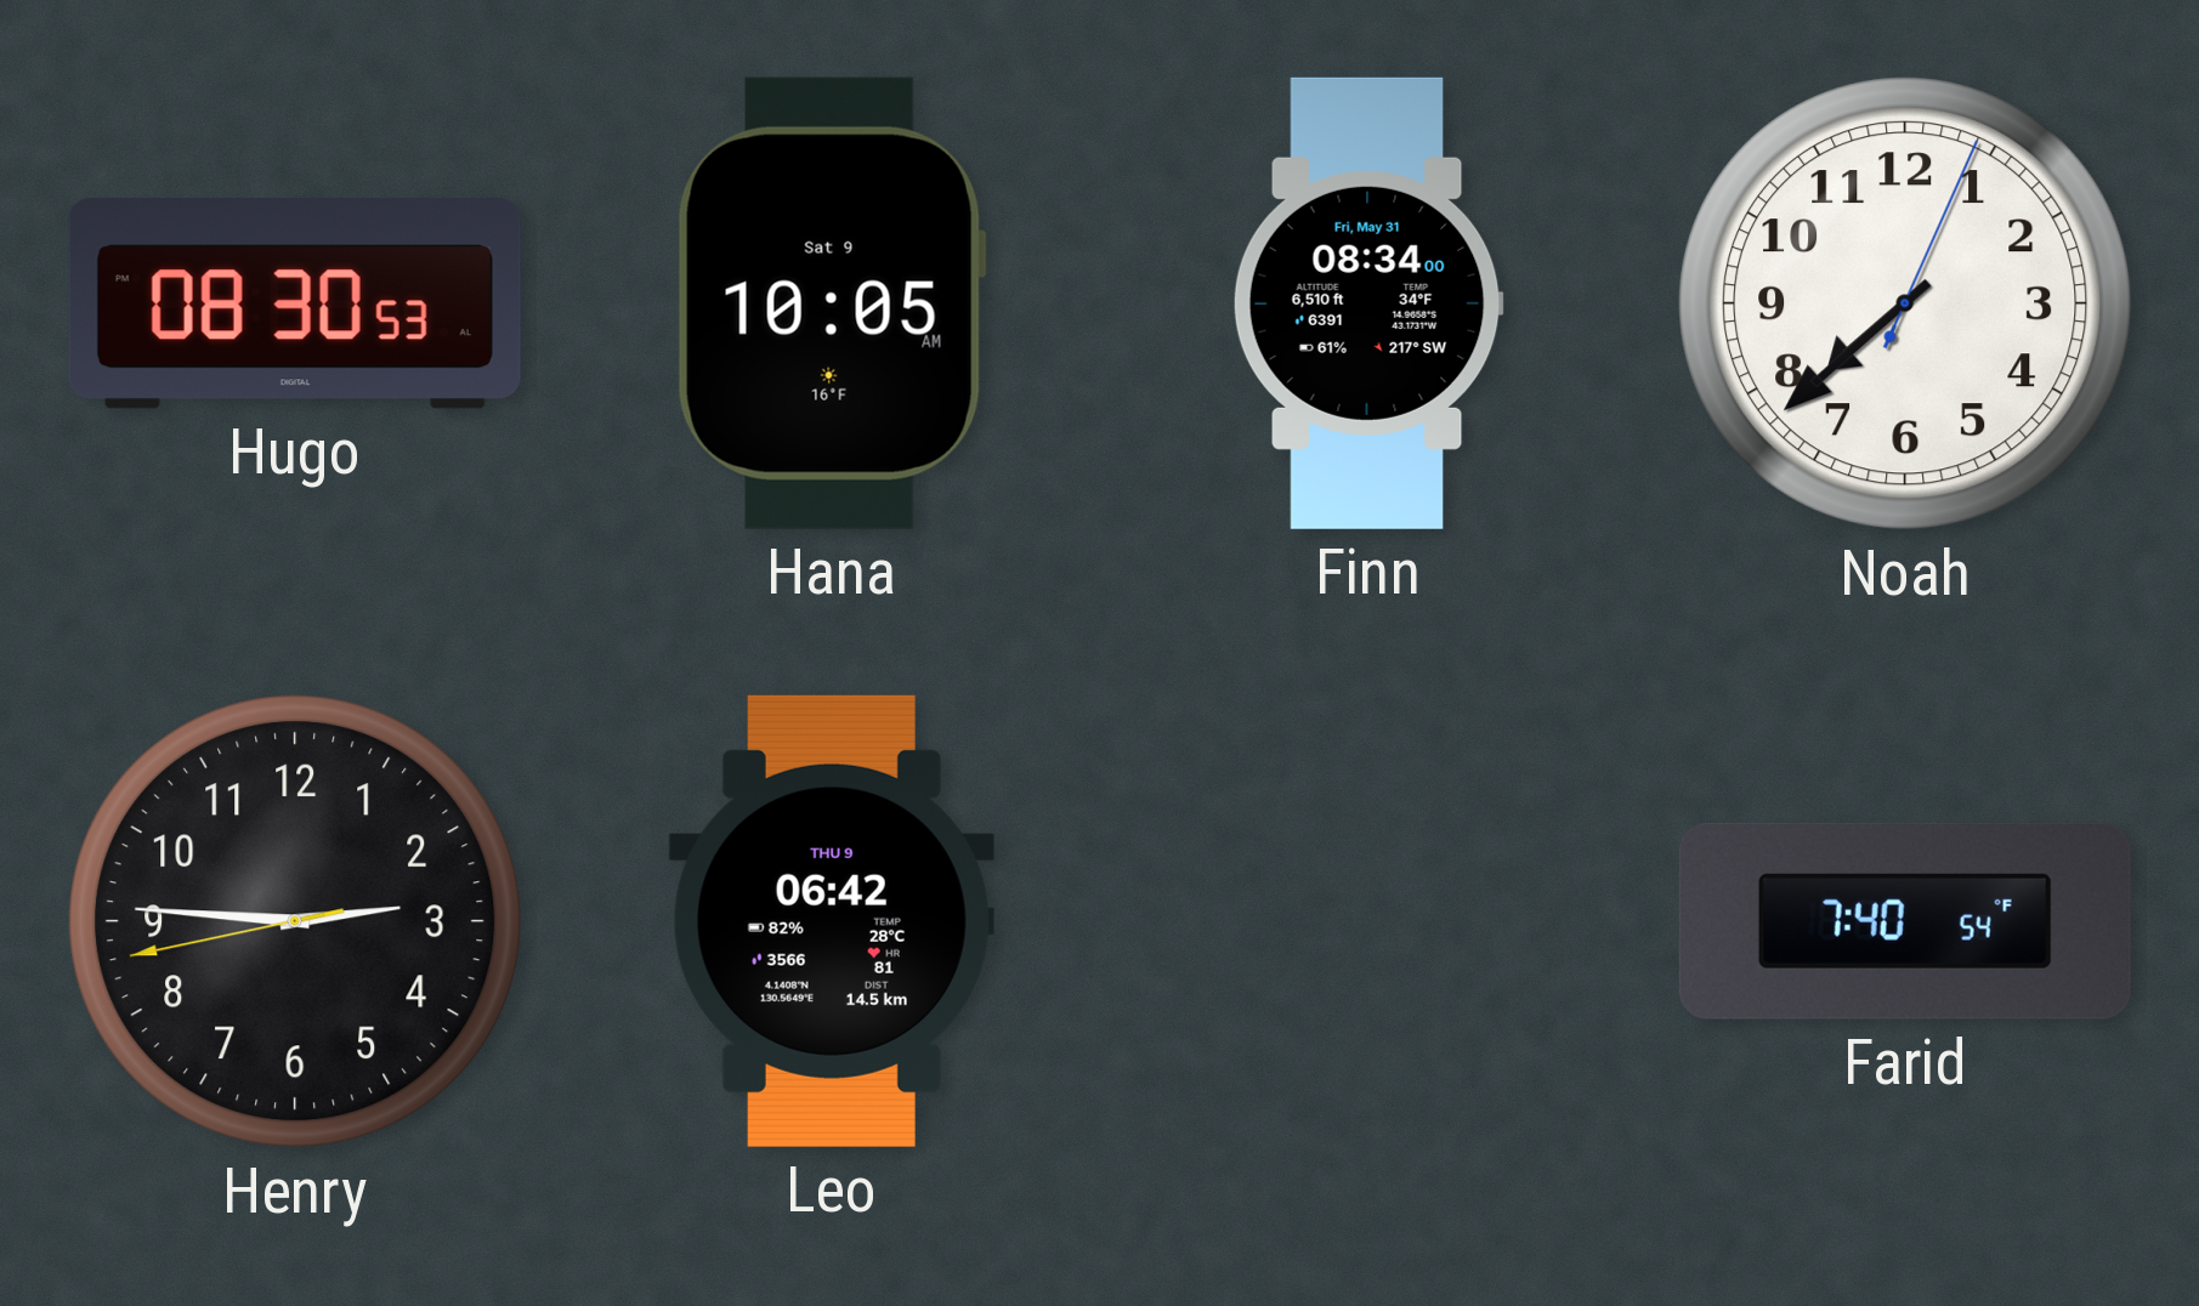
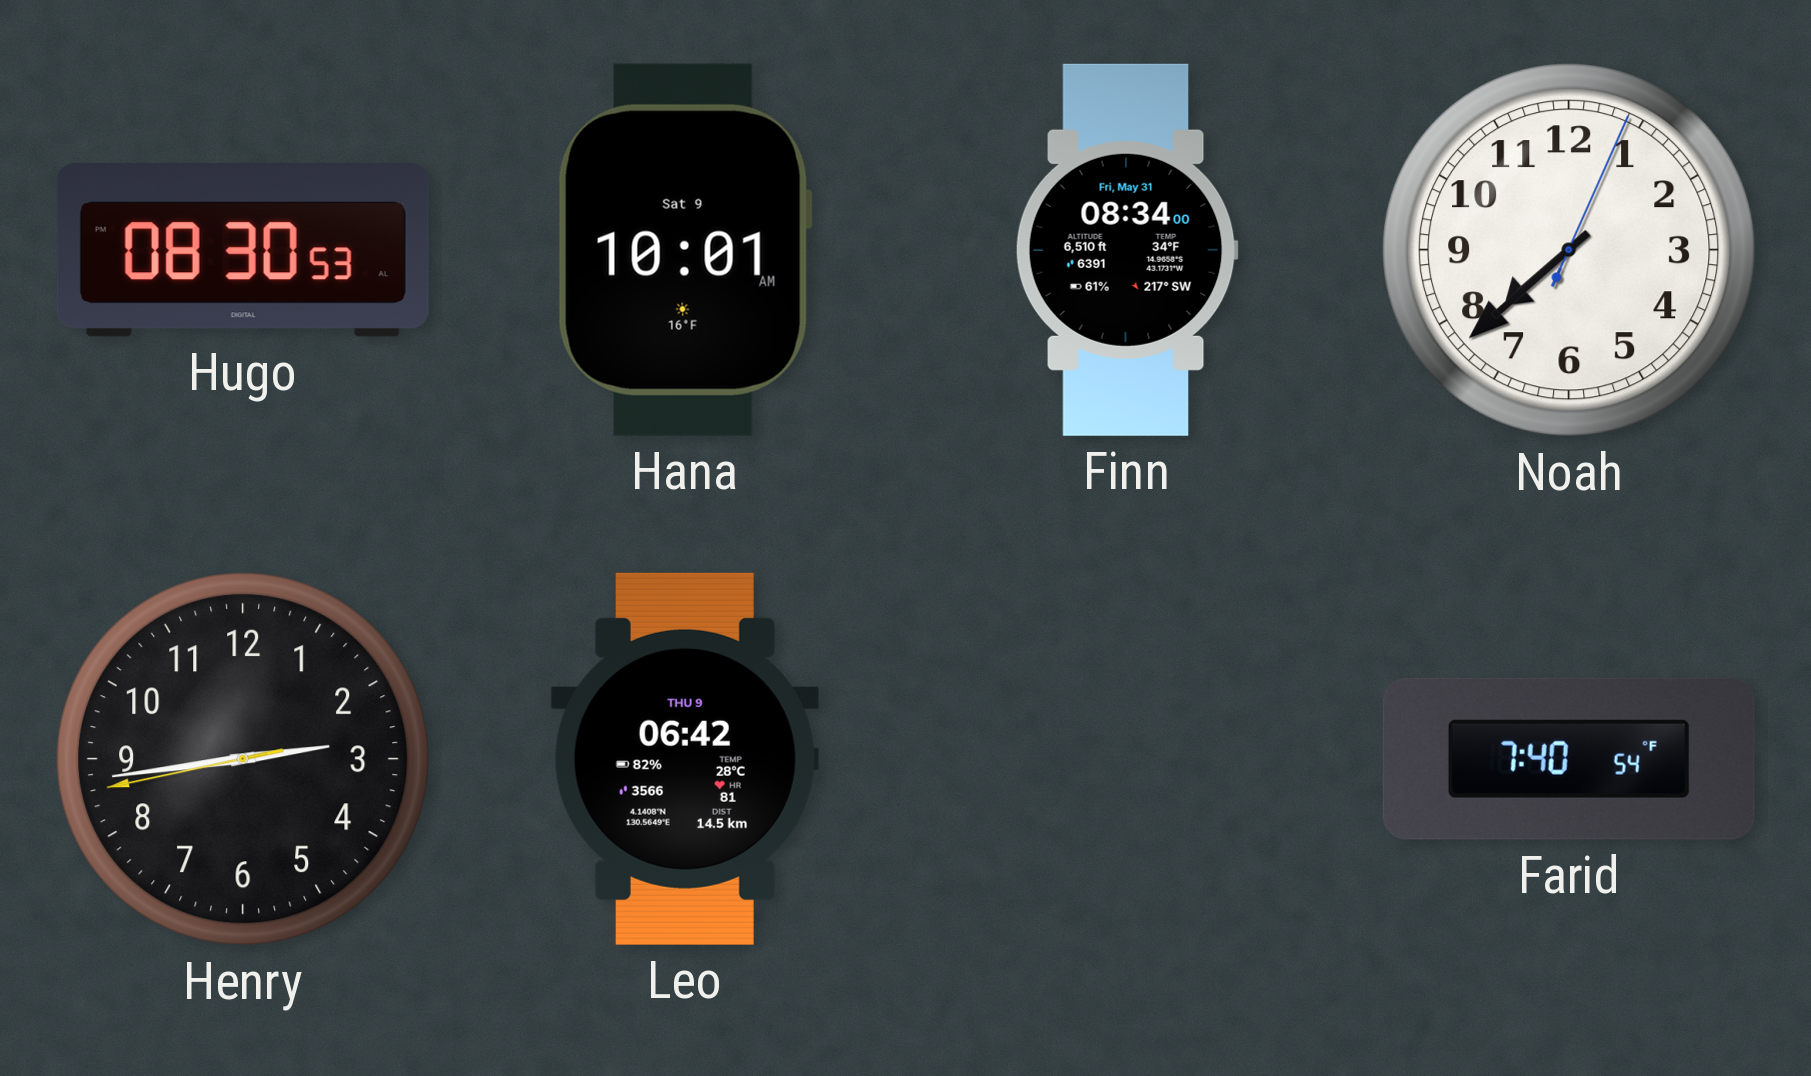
Hana: 10:05 -> 10:01
Henry: 2:45 -> 2:43
